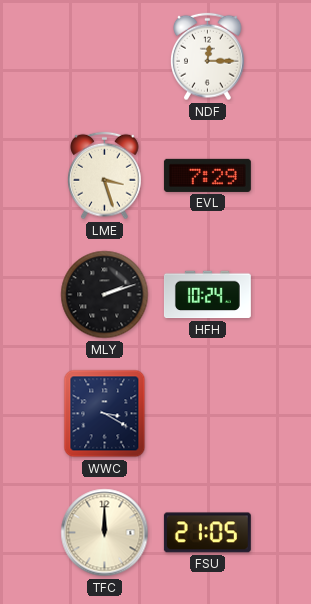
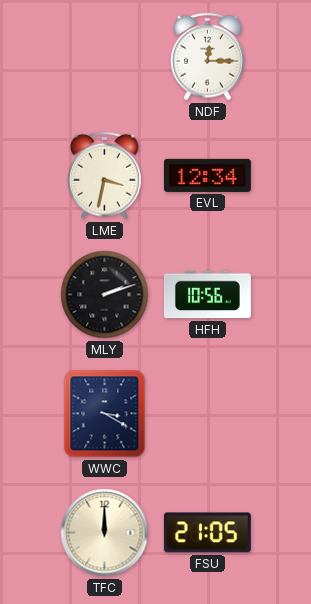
LME: 3:27 -> 3:32
EVL: 7:29 -> 12:34
HFH: 10:24 -> 10:56
